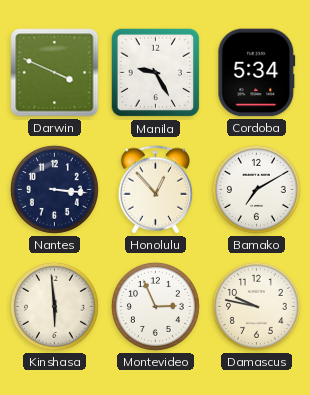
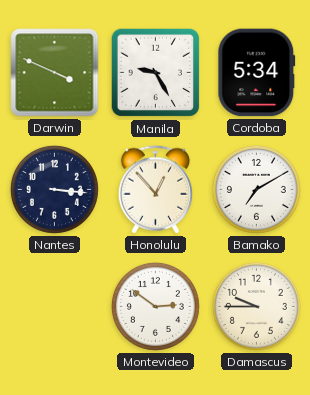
Kinshasa: 5:59 -> none
Montevideo: 2:56 -> 2:51
Damascus: 9:47 -> 9:45
